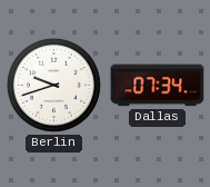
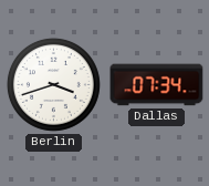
Berlin: 9:42 -> 3:42
